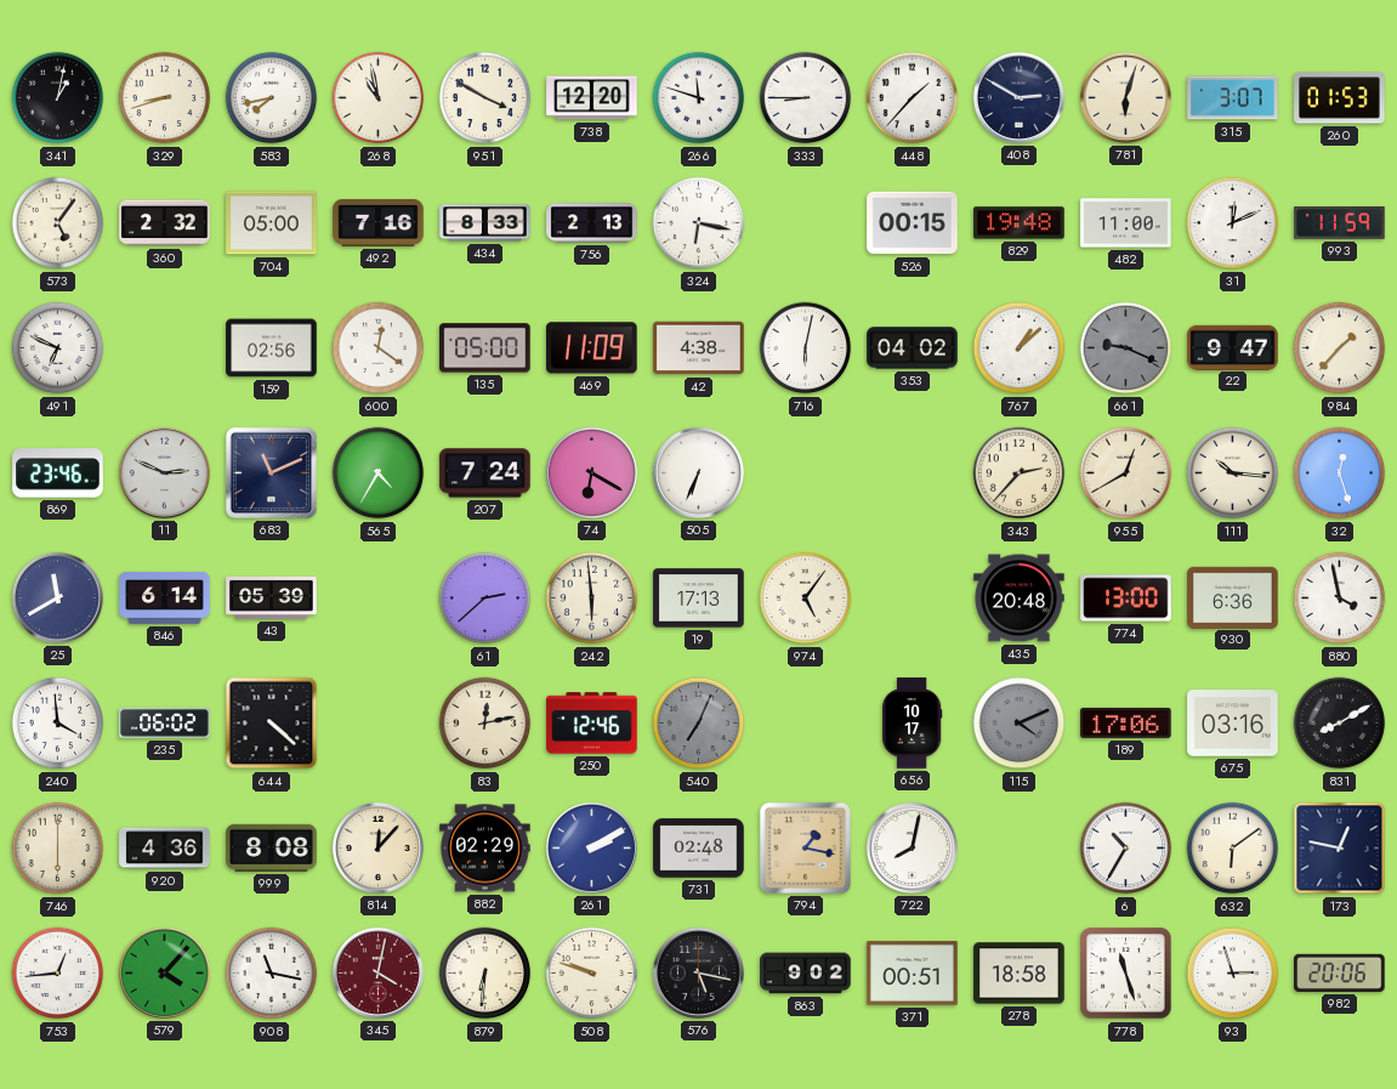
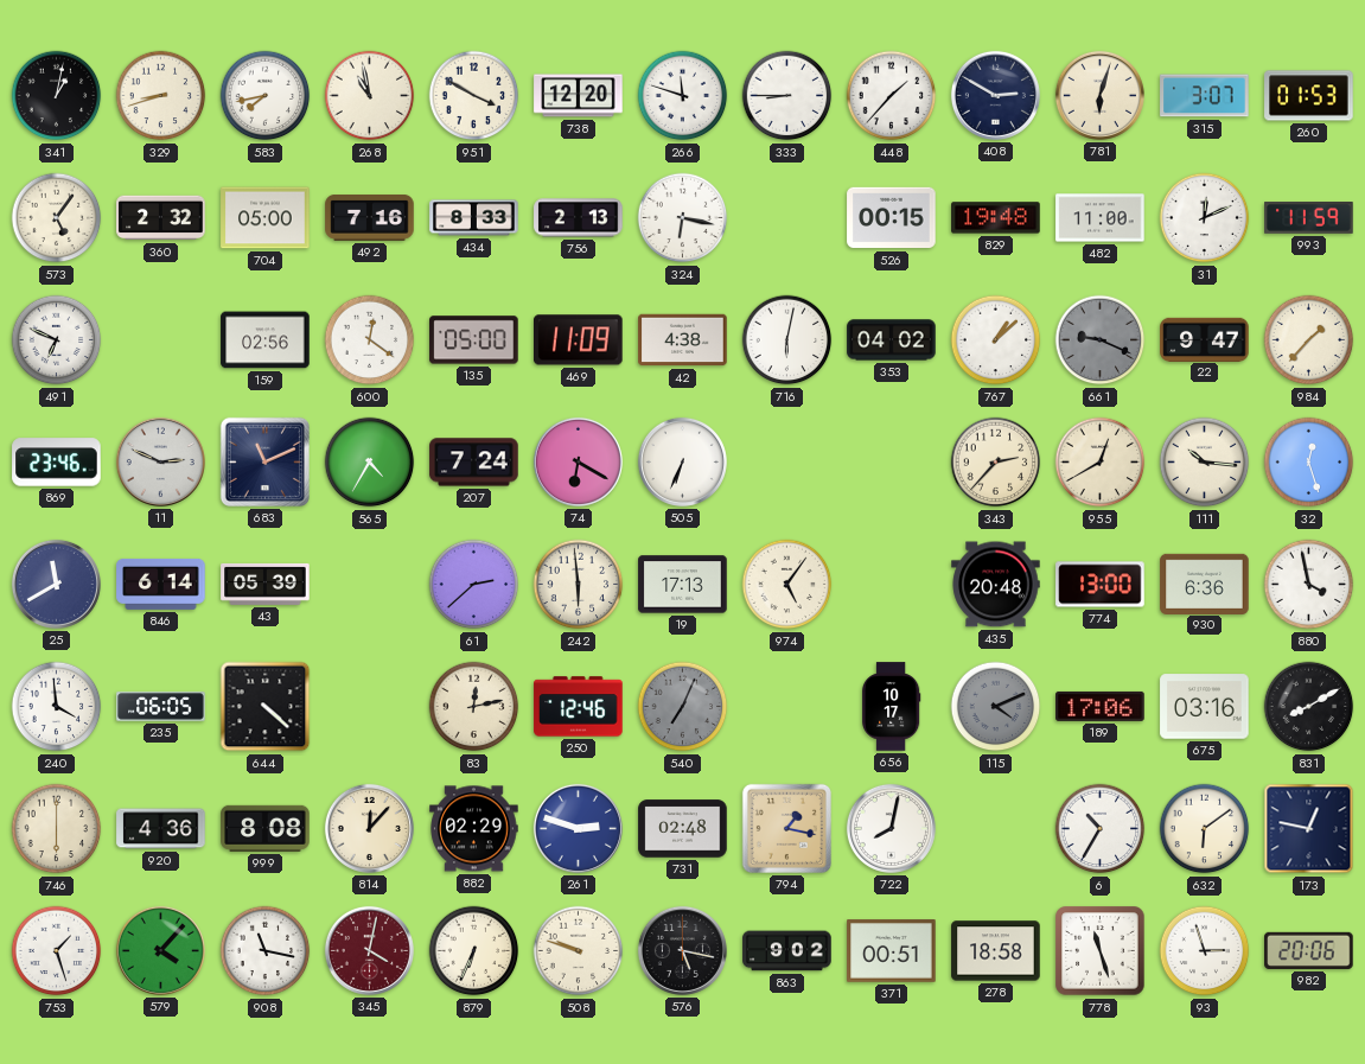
235: 06:02 -> 06:05
261: 2:10 -> 2:48
753: 12:44 -> 1:27
879: 6:31 -> 6:34
